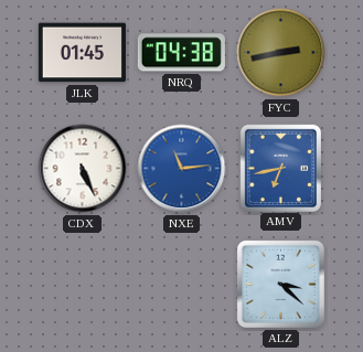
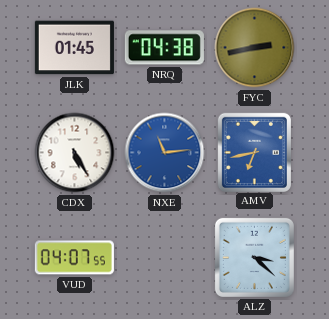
CDX: 5:26 -> 5:25
VUD: none -> 04:07
